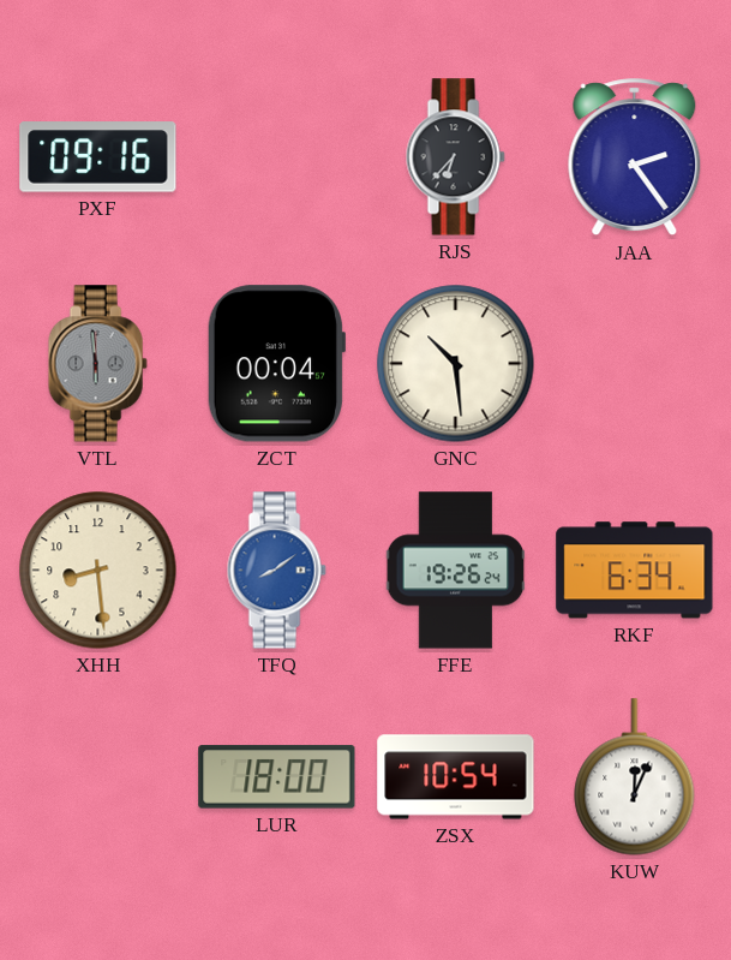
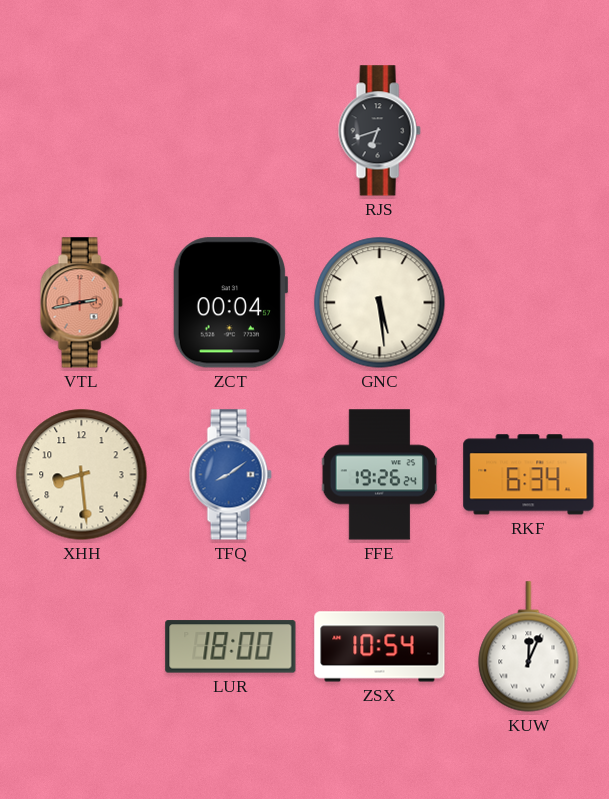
PXF: 09:16 -> none
RJS: 6:37 -> 6:42
JAA: 2:24 -> none
VTL: 5:59 -> 2:43
VTL dial: grey -> salmon
GNC: 10:29 -> 5:29
